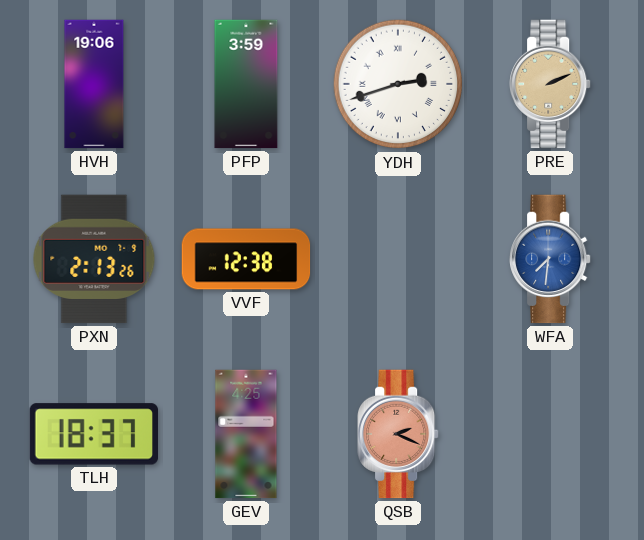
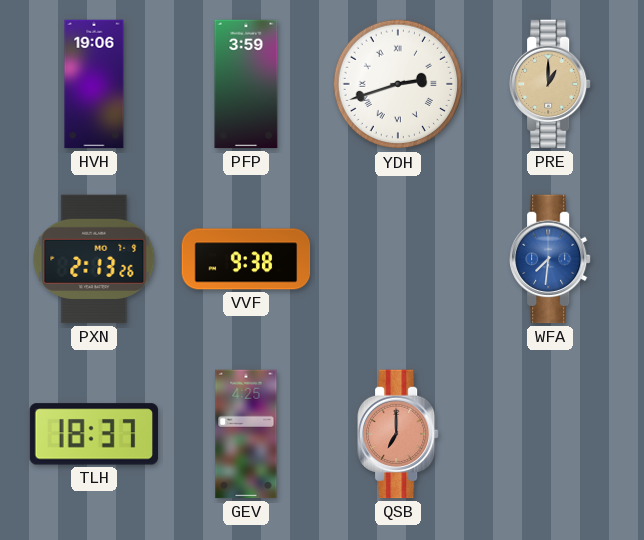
PRE: 2:11 -> 1:00
VVF: 12:38 -> 9:38
QSB: 2:19 -> 7:00
